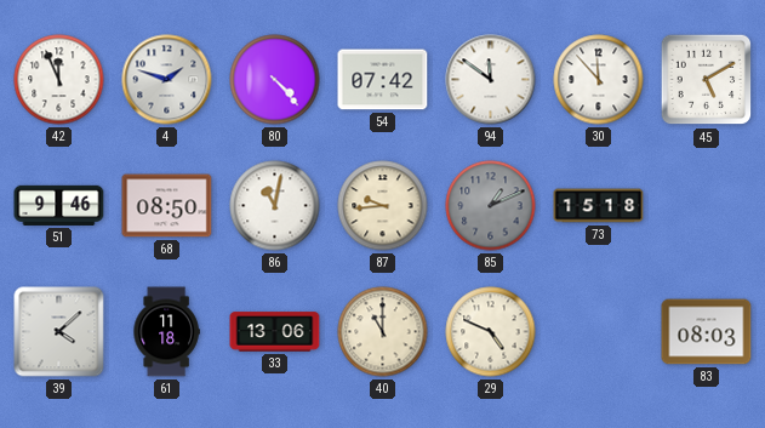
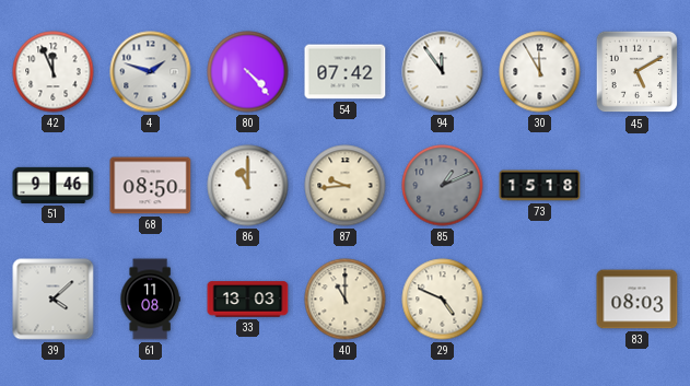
94: 11:51 -> 11:54
30: 11:53 -> 11:55
86: 11:02 -> 11:00
61: 11:18 -> 11:08
33: 13:06 -> 13:03
